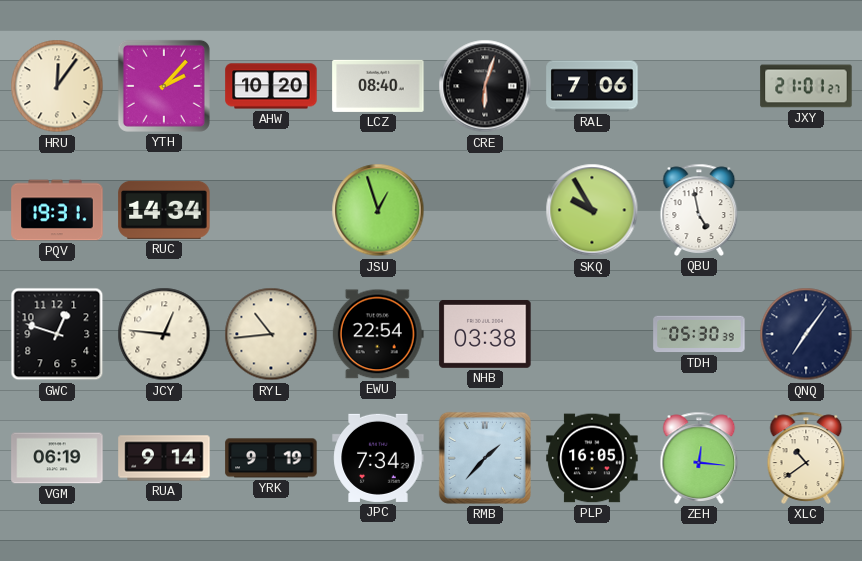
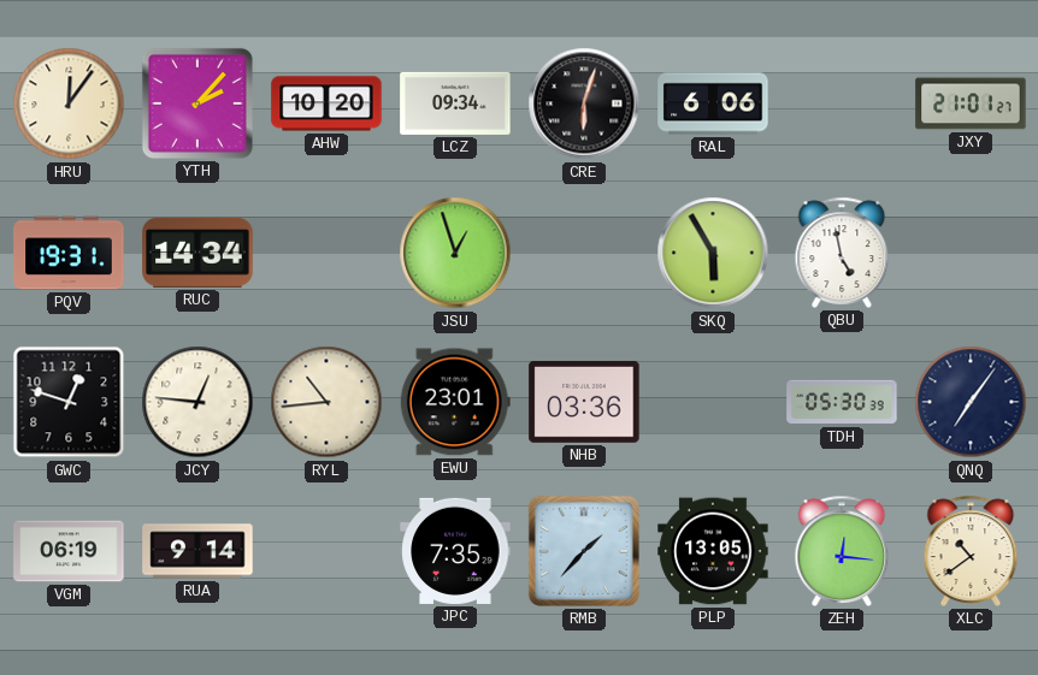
LCZ: 08:40 -> 09:34
RAL: 7:06 -> 6:06
SKQ: 9:55 -> 5:55
EWU: 22:54 -> 23:01
NHB: 03:38 -> 03:36
YRK: 9:19 -> none
JPC: 7:34 -> 7:35
PLP: 16:05 -> 13:05
